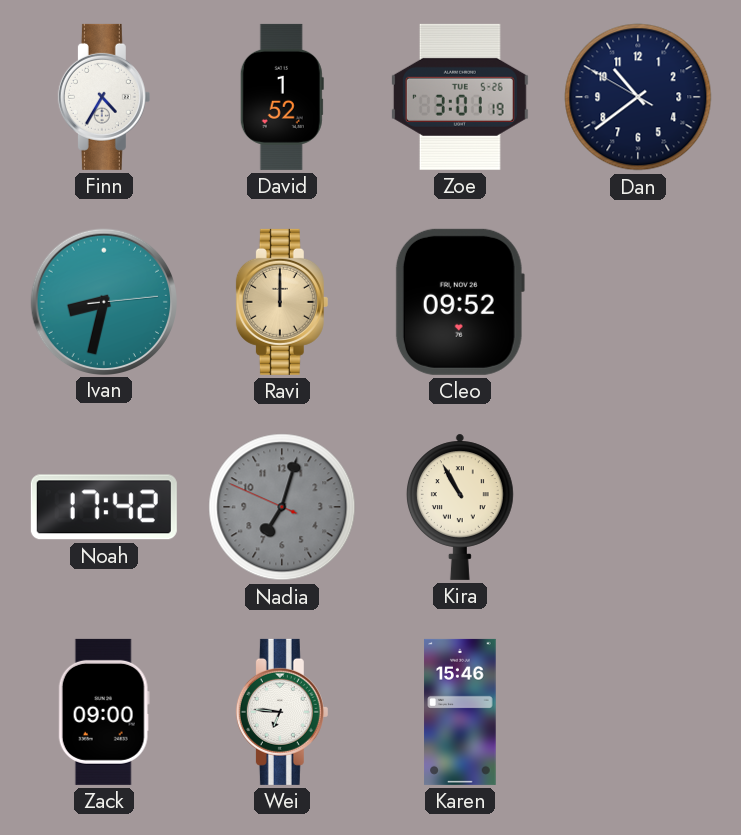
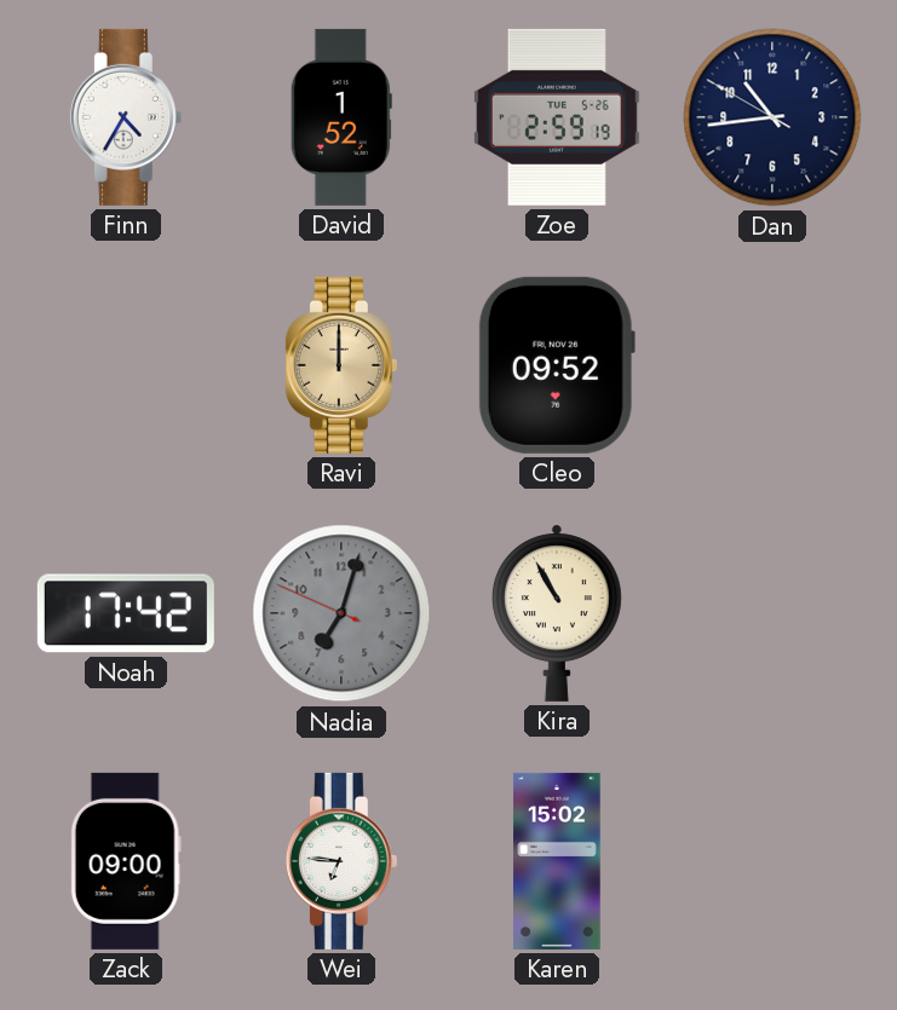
Zoe: 3:01 -> 2:59
Dan: 10:38 -> 10:43
Ivan: 8:32 -> none
Karen: 15:46 -> 15:02
